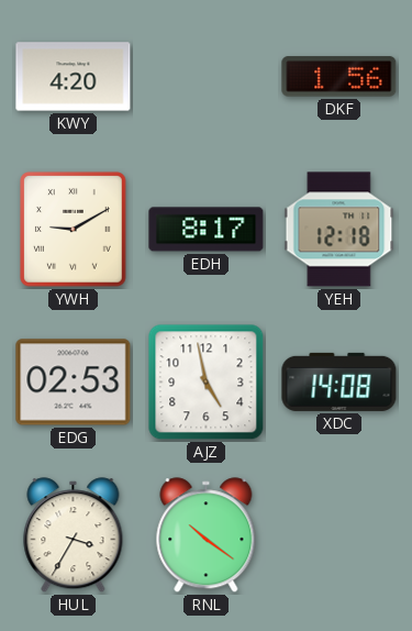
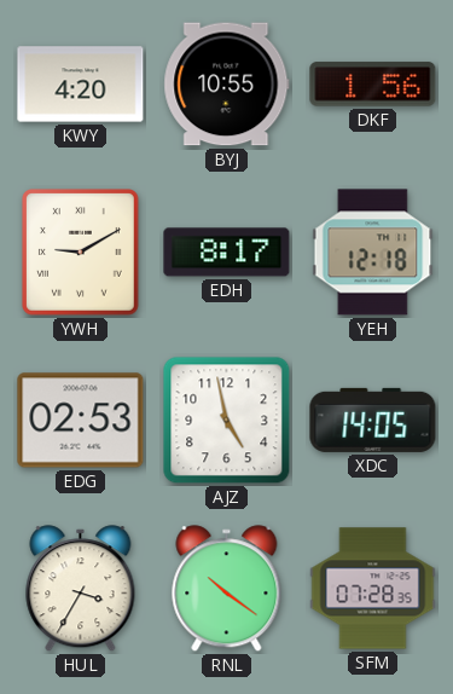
BYJ: none -> 10:55
XDC: 14:08 -> 14:05
SFM: none -> 07:28
